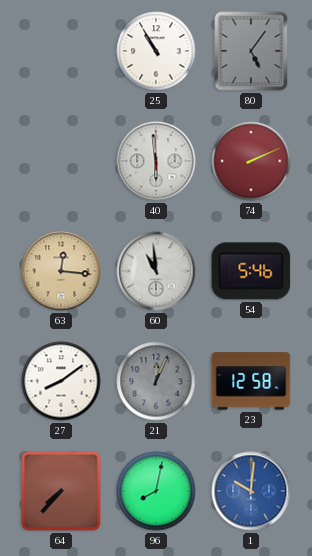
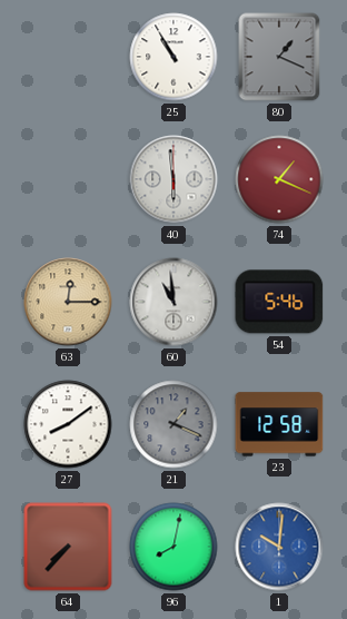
80: 5:06 -> 1:19
74: 2:11 -> 1:19
63: 12:16 -> 12:15
21: 12:04 -> 1:19
